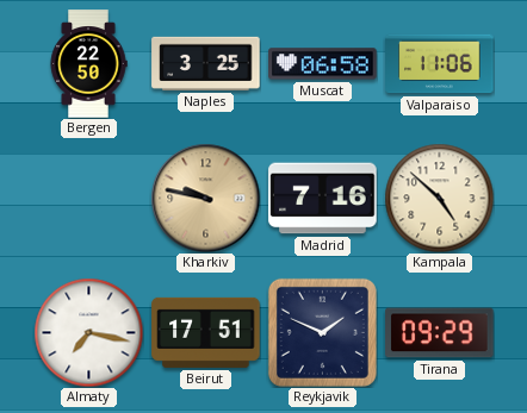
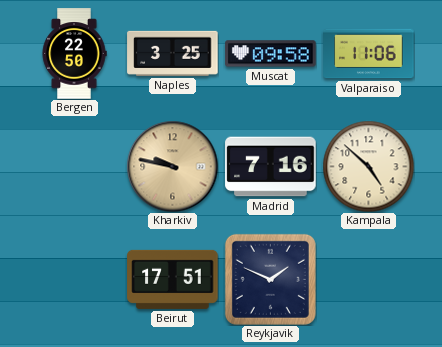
Muscat: 06:58 -> 09:58
Almaty: 7:17 -> none
Tirana: 09:29 -> none
